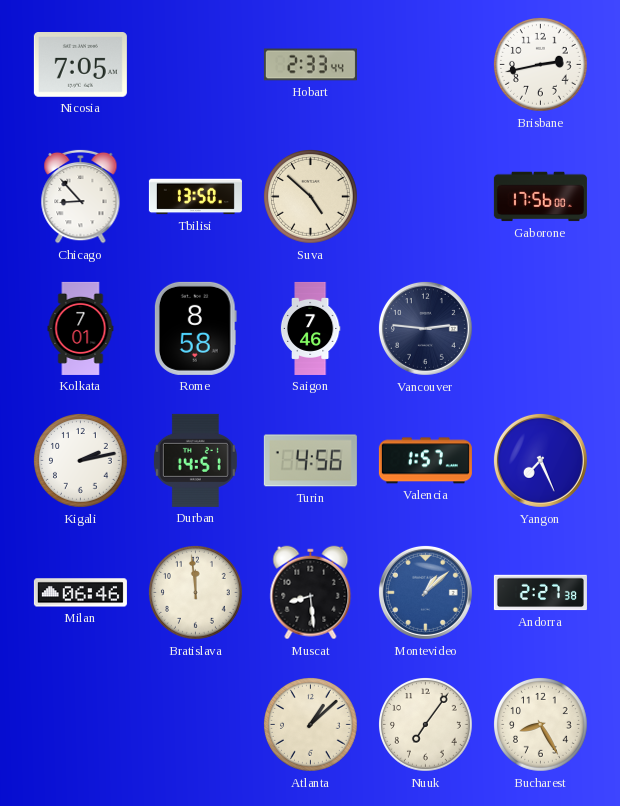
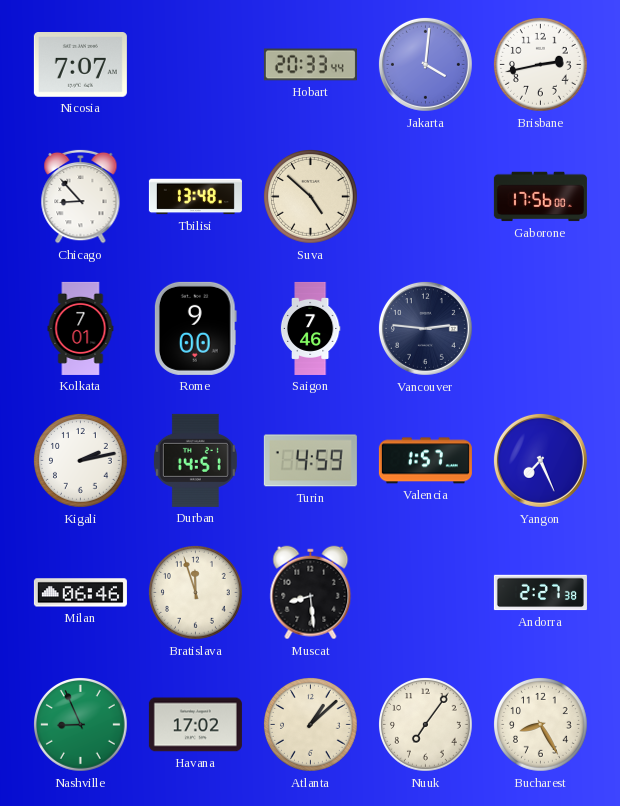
Nicosia: 7:05 -> 7:07
Hobart: 2:33 -> 20:33
Jakarta: none -> 4:01
Tbilisi: 13:50 -> 13:48
Rome: 8:58 -> 9:00
Turin: 4:56 -> 4:59
Bratislava: 11:59 -> 11:57
Montevideo: 1:08 -> none
Nashville: none -> 8:56
Havana: none -> 17:02
